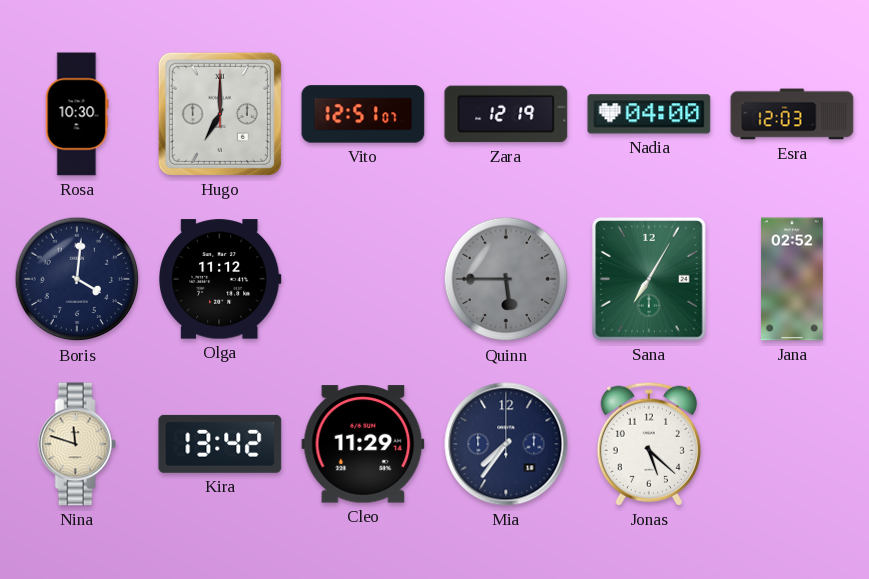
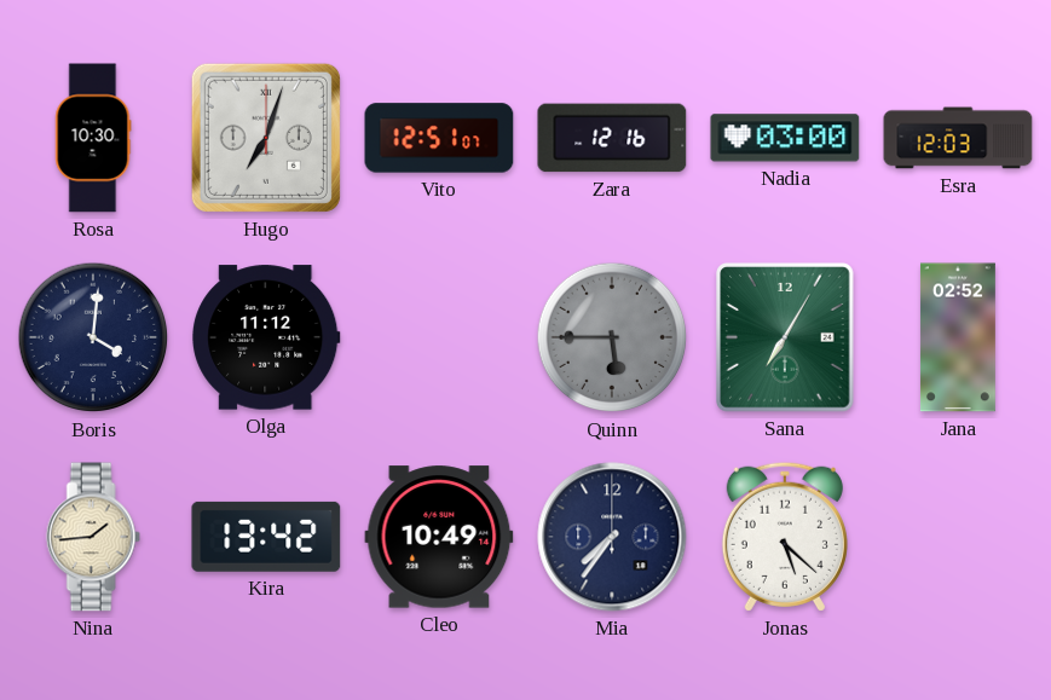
Hugo: 7:00 -> 7:03
Zara: 12:19 -> 12:16
Nadia: 04:00 -> 03:00
Nina: 11:48 -> 1:44
Cleo: 11:29 -> 10:49
